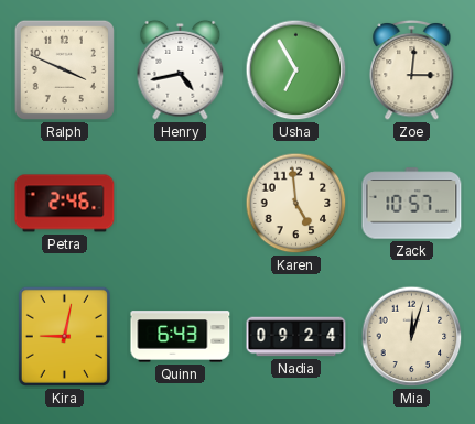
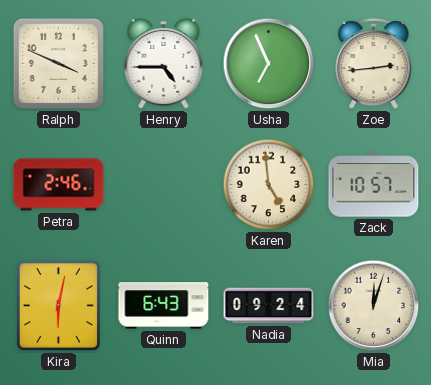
Henry: 4:43 -> 4:45
Usha: 6:55 -> 6:56
Zoe: 3:01 -> 2:44
Kira: 9:02 -> 6:02
